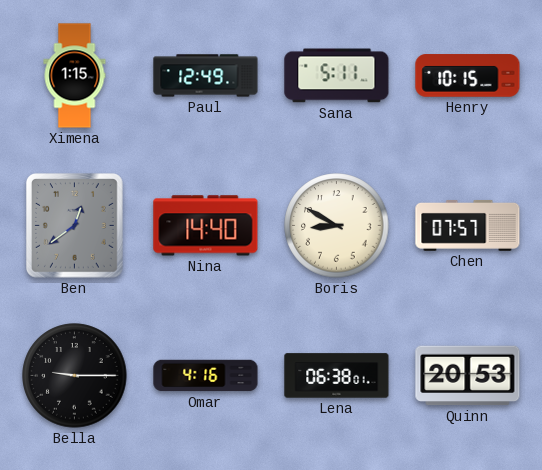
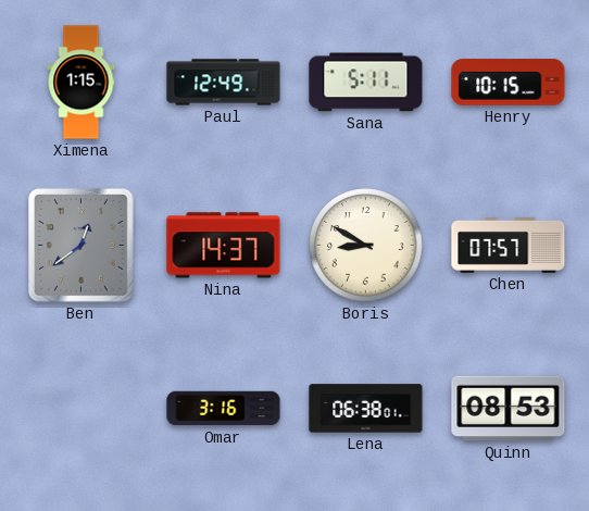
Nina: 14:40 -> 14:37
Bella: 9:15 -> none
Omar: 4:16 -> 3:16
Quinn: 20:53 -> 08:53
